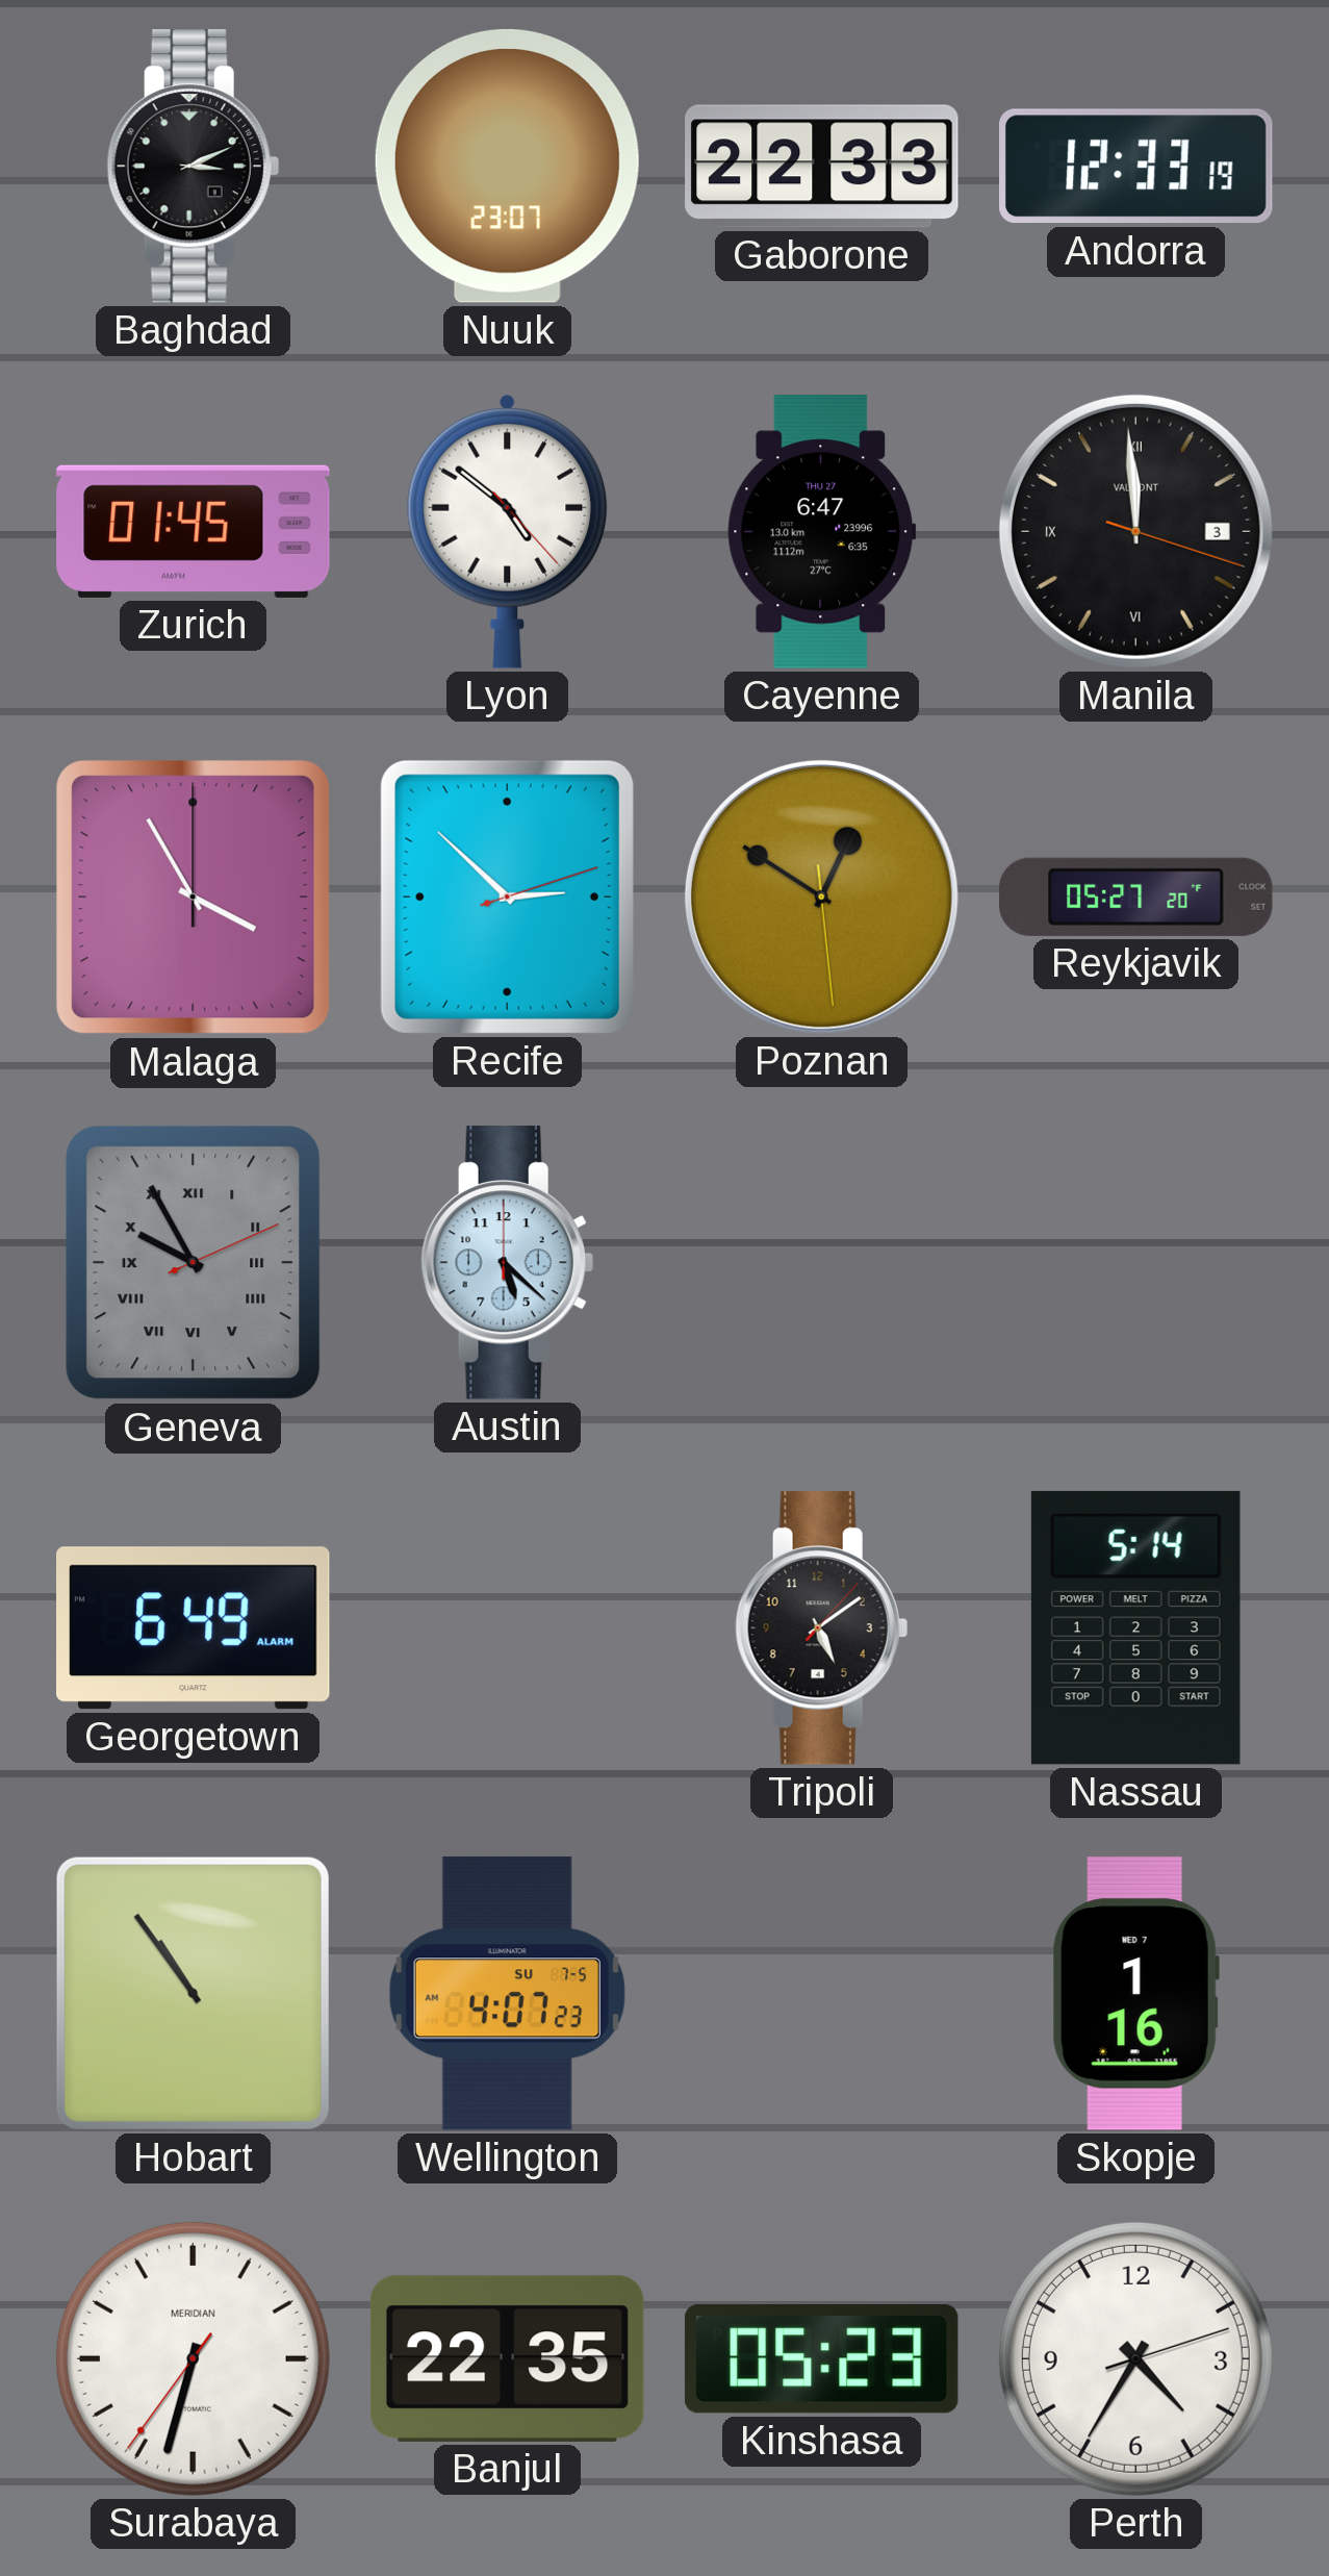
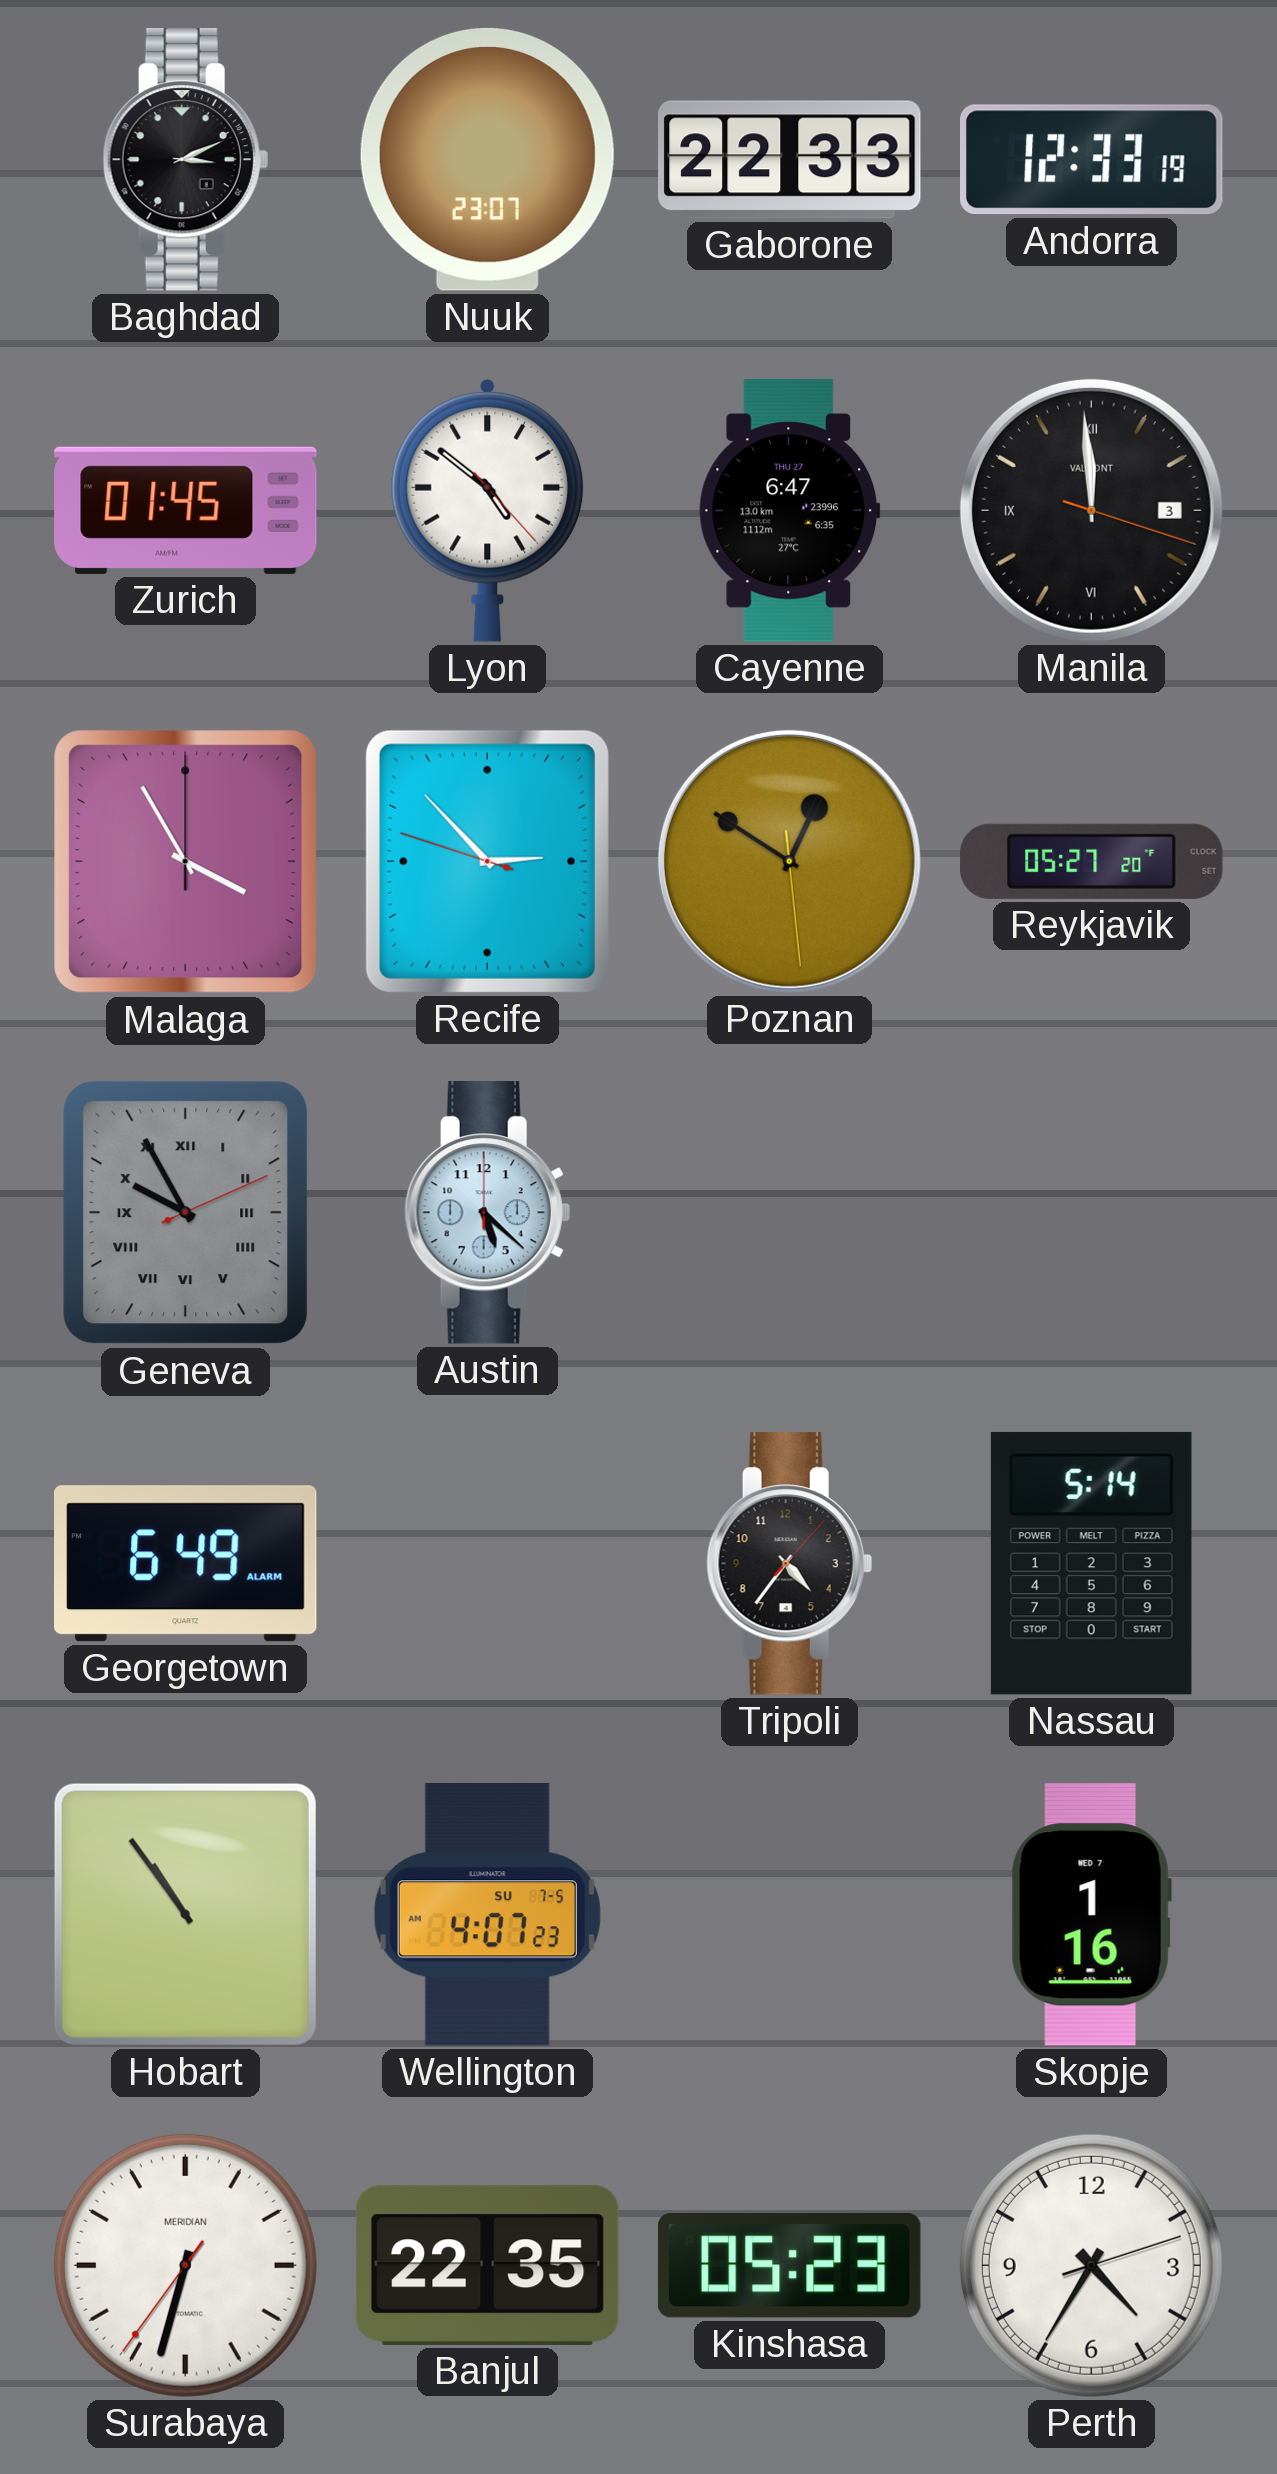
Recife: 2:52:12 -> 2:52:48
Tripoli: 5:09 -> 4:36
